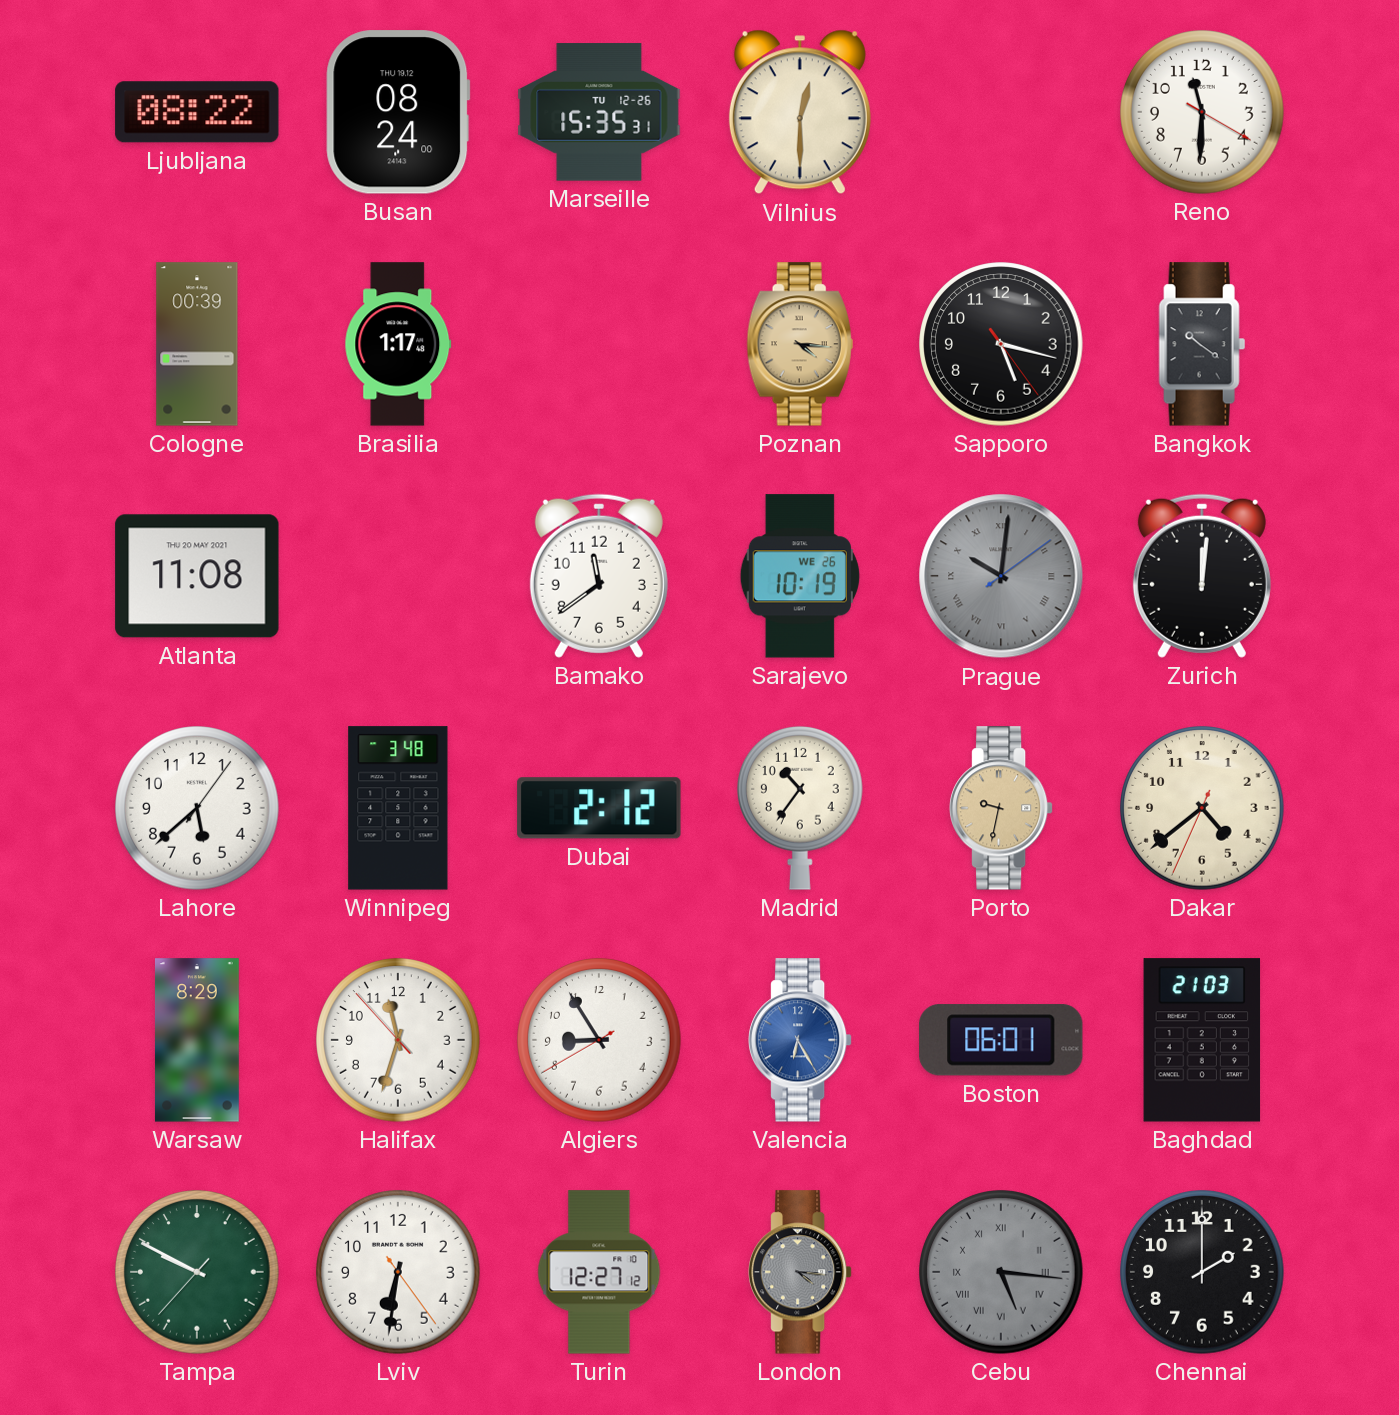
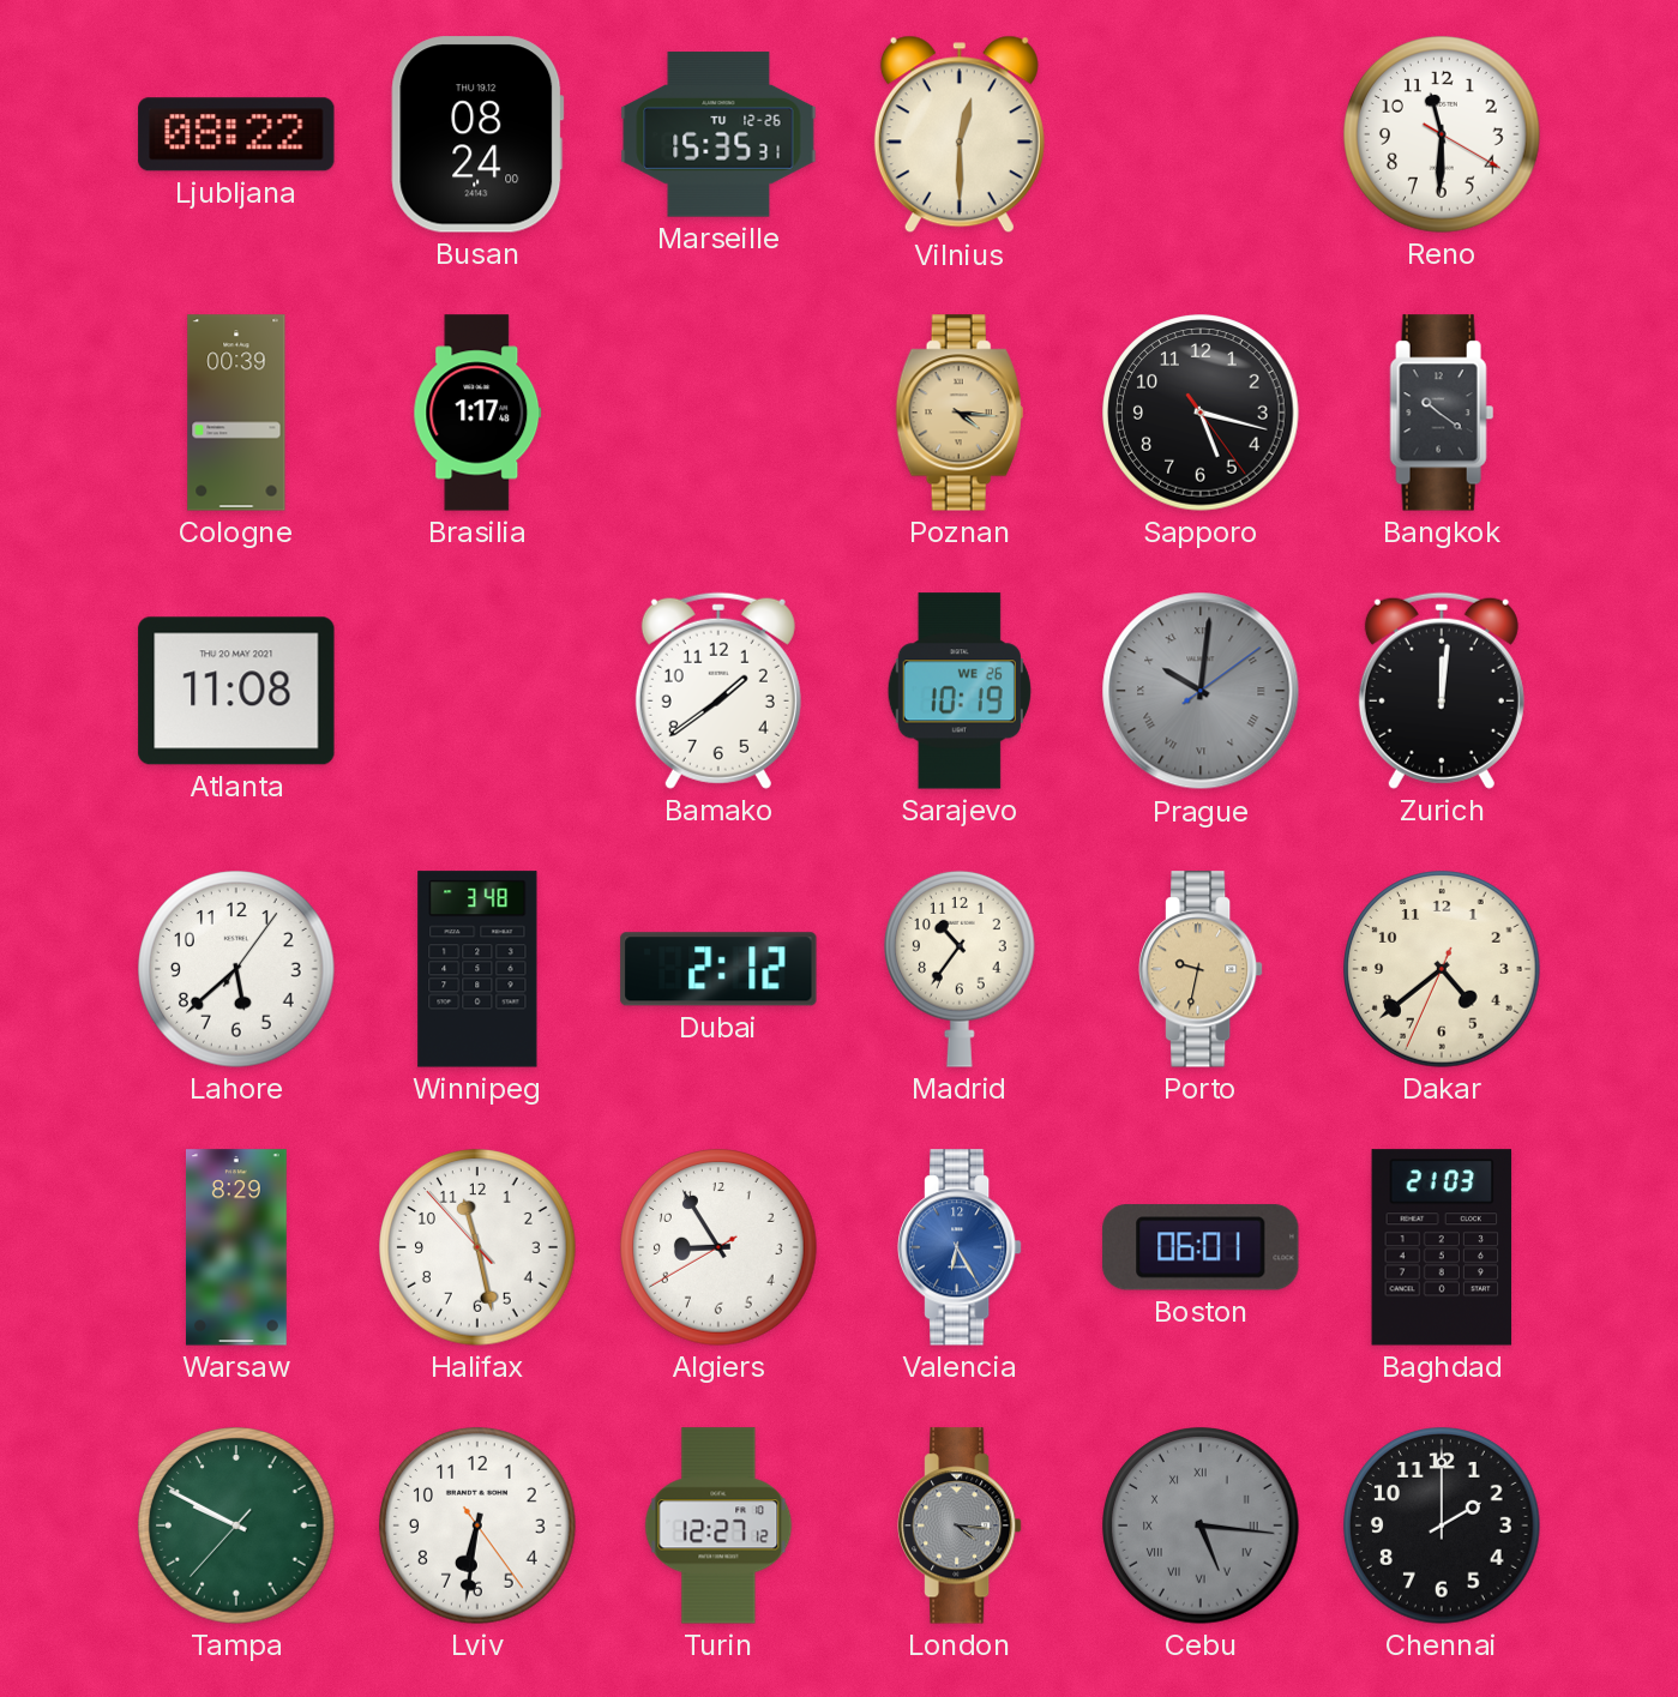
Bamako: 11:39 -> 1:39
Halifax: 11:32 -> 11:27
